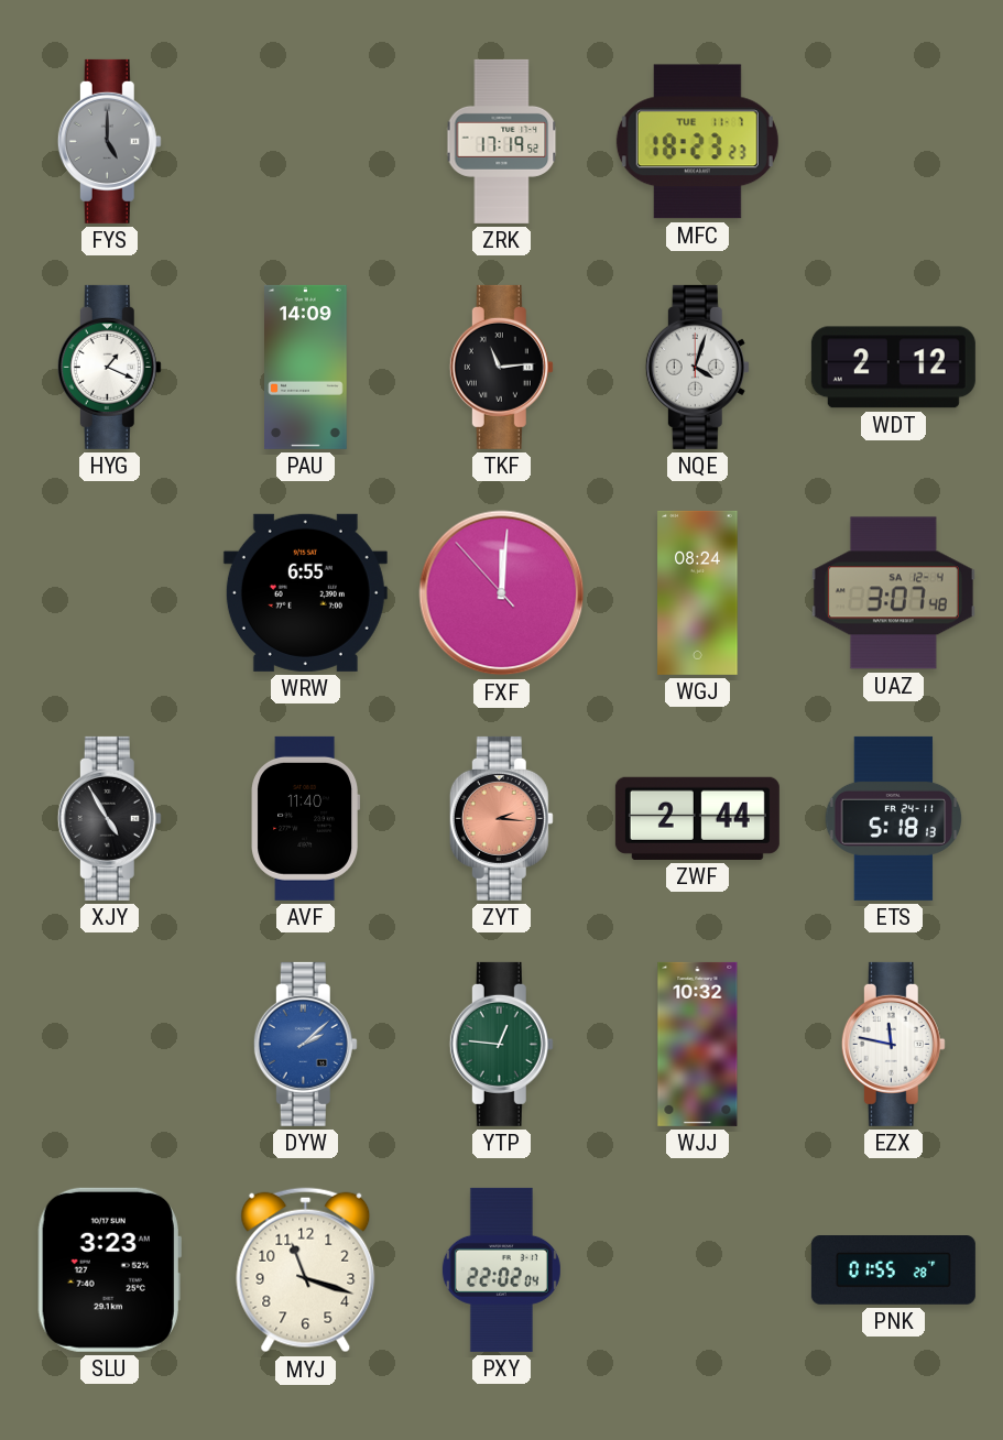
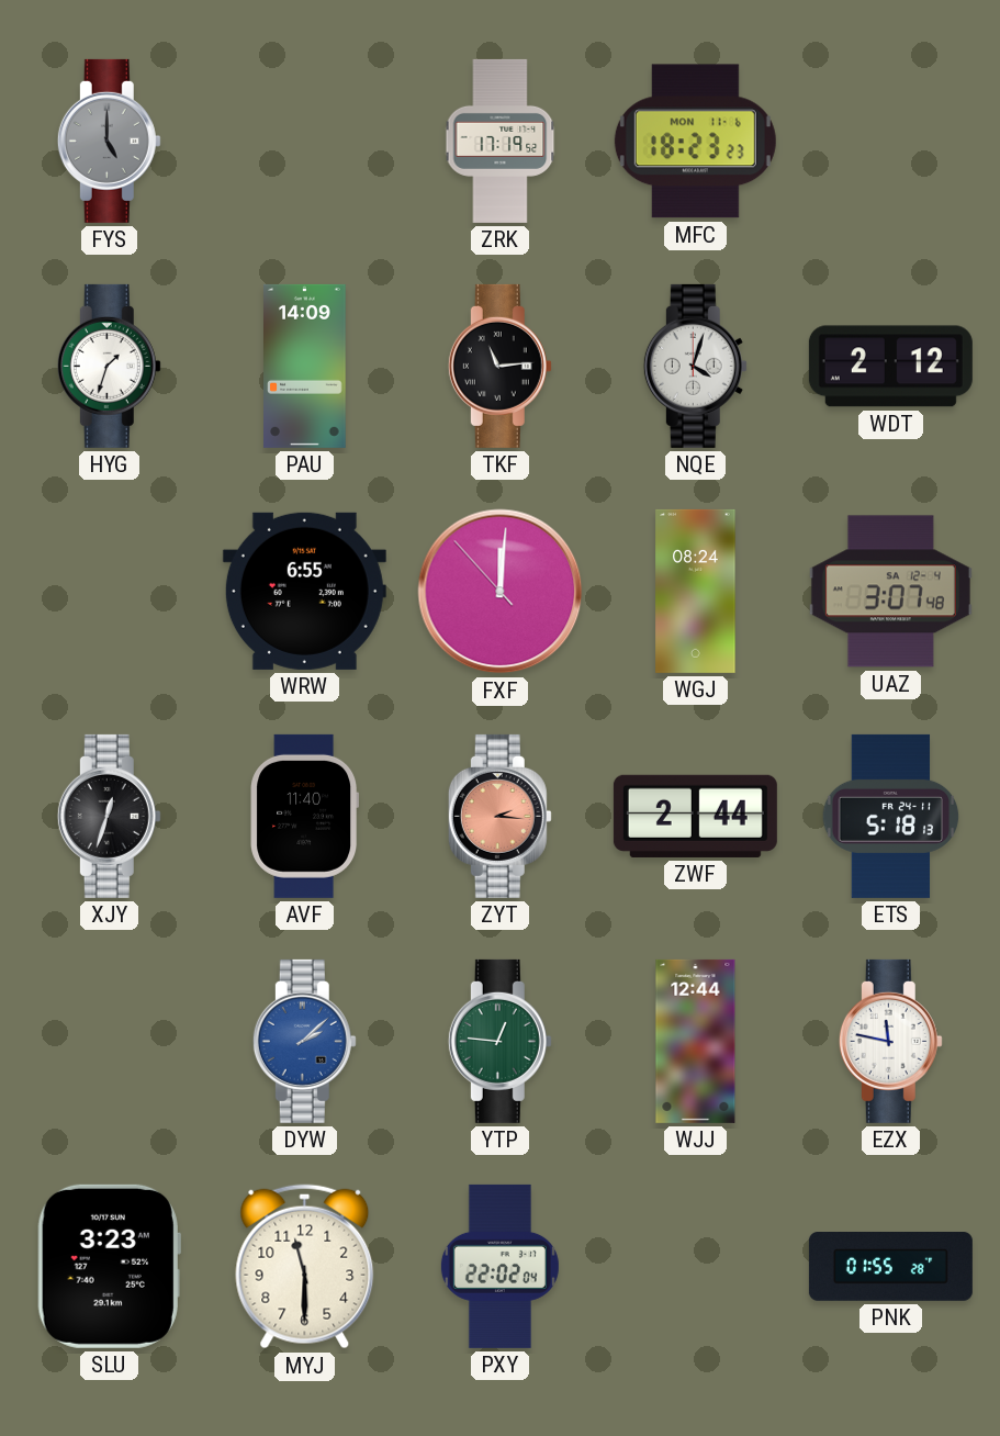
MFC date: TUE 11-7 -> MON 11-6
HYG: 1:19 -> 1:33
XJY: 4:55 -> 12:33
WJJ: 10:32 -> 12:44
MYJ: 11:18 -> 11:30
